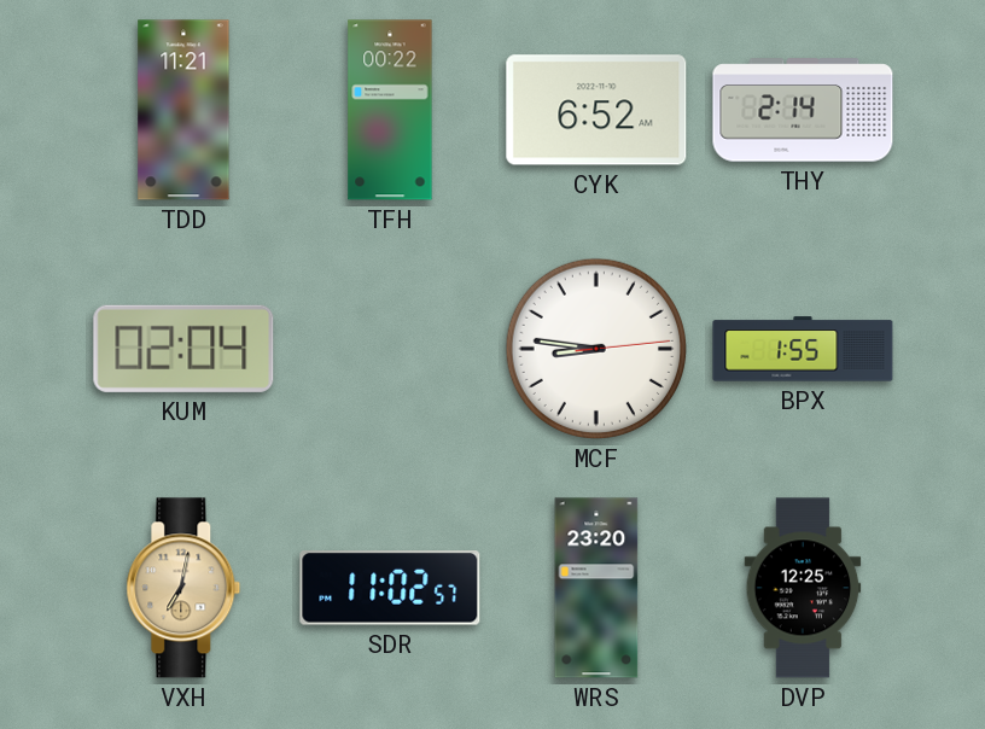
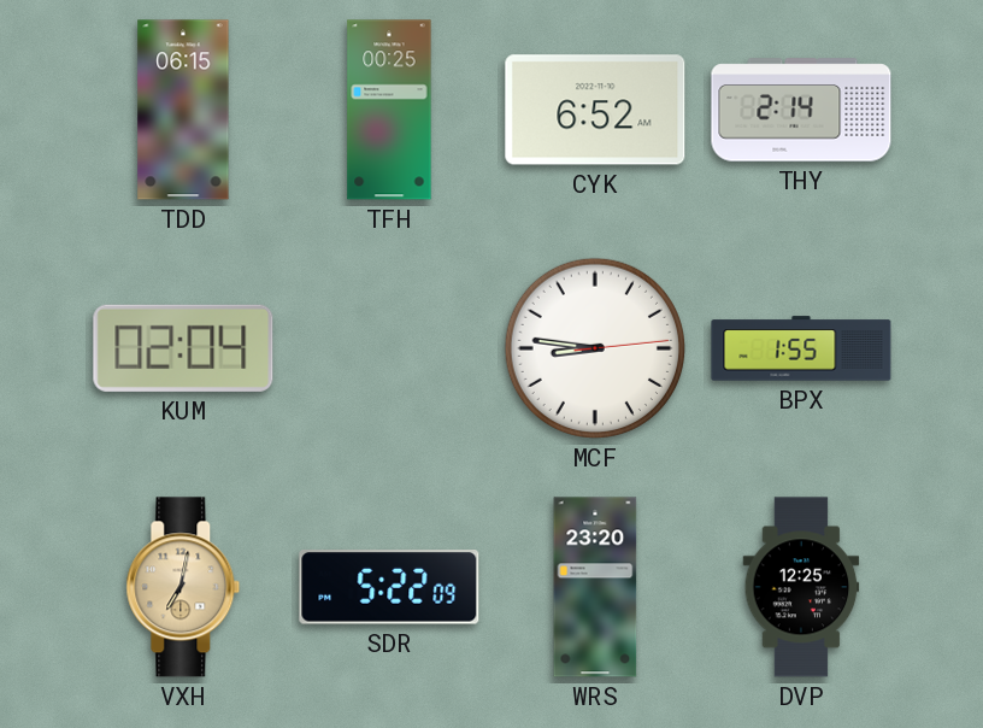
TDD: 11:21 -> 06:15
TFH: 00:22 -> 00:25
SDR: 11:02 -> 5:22
